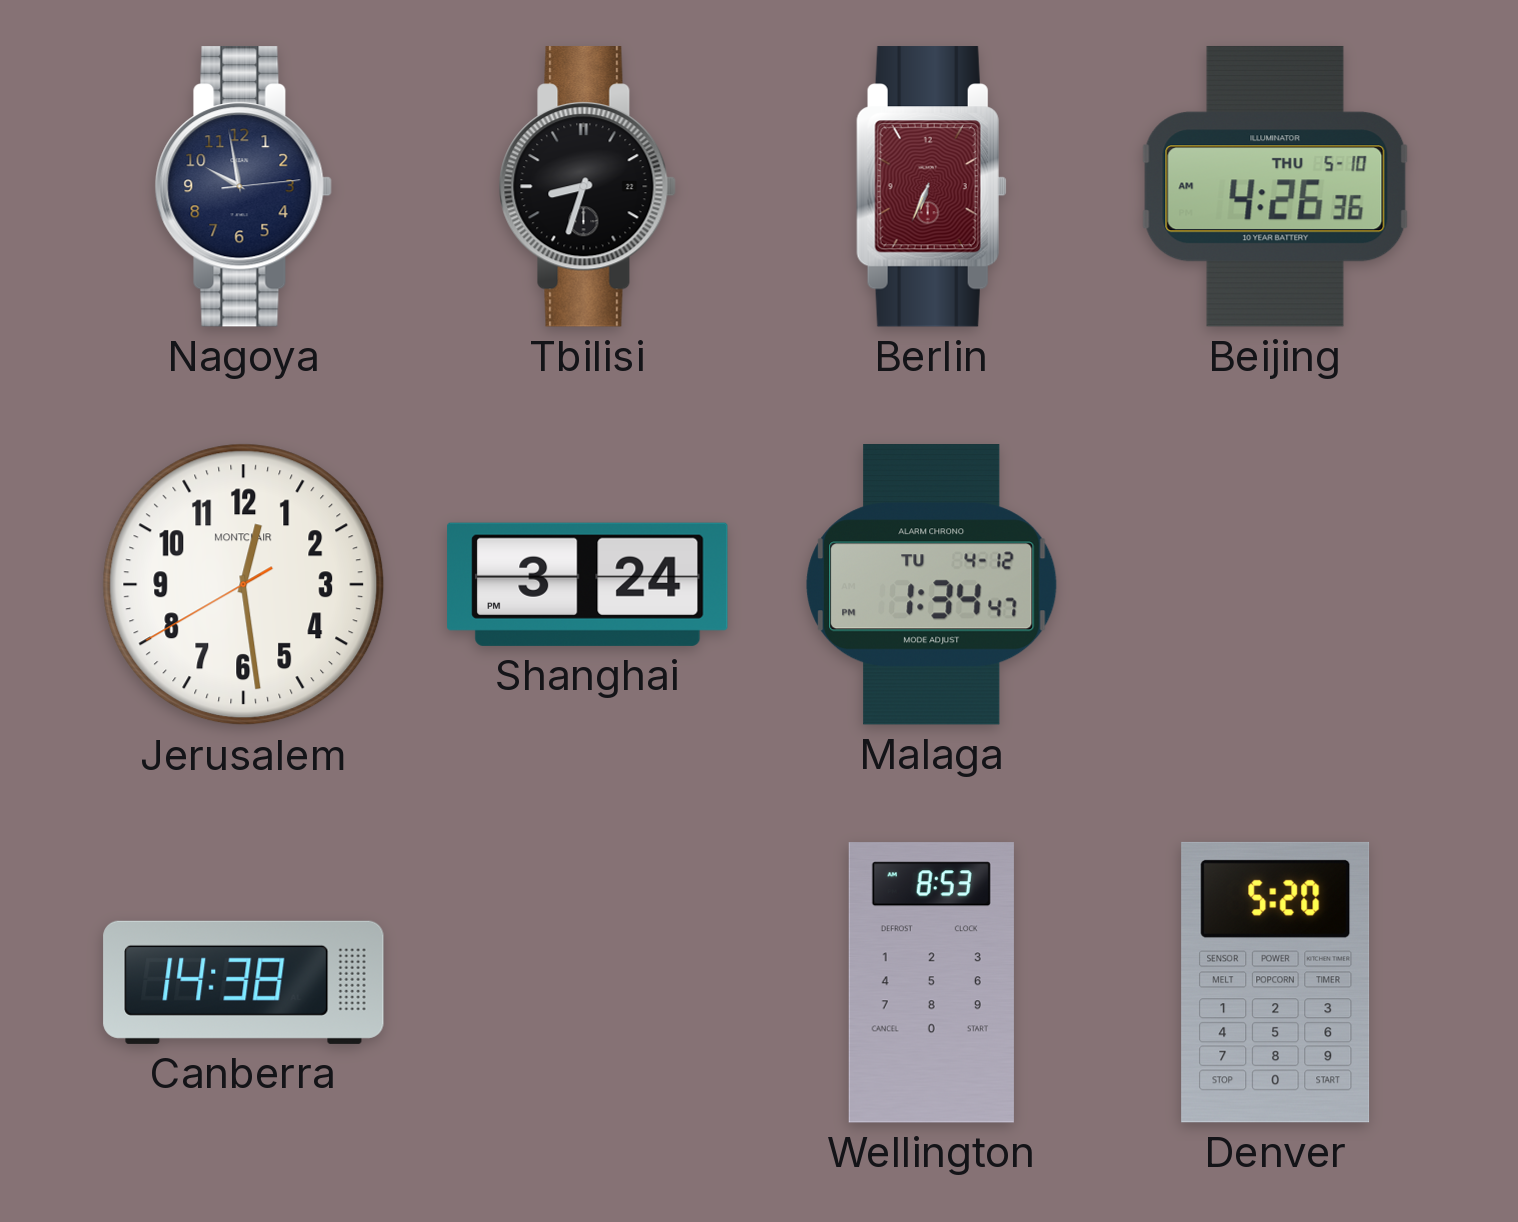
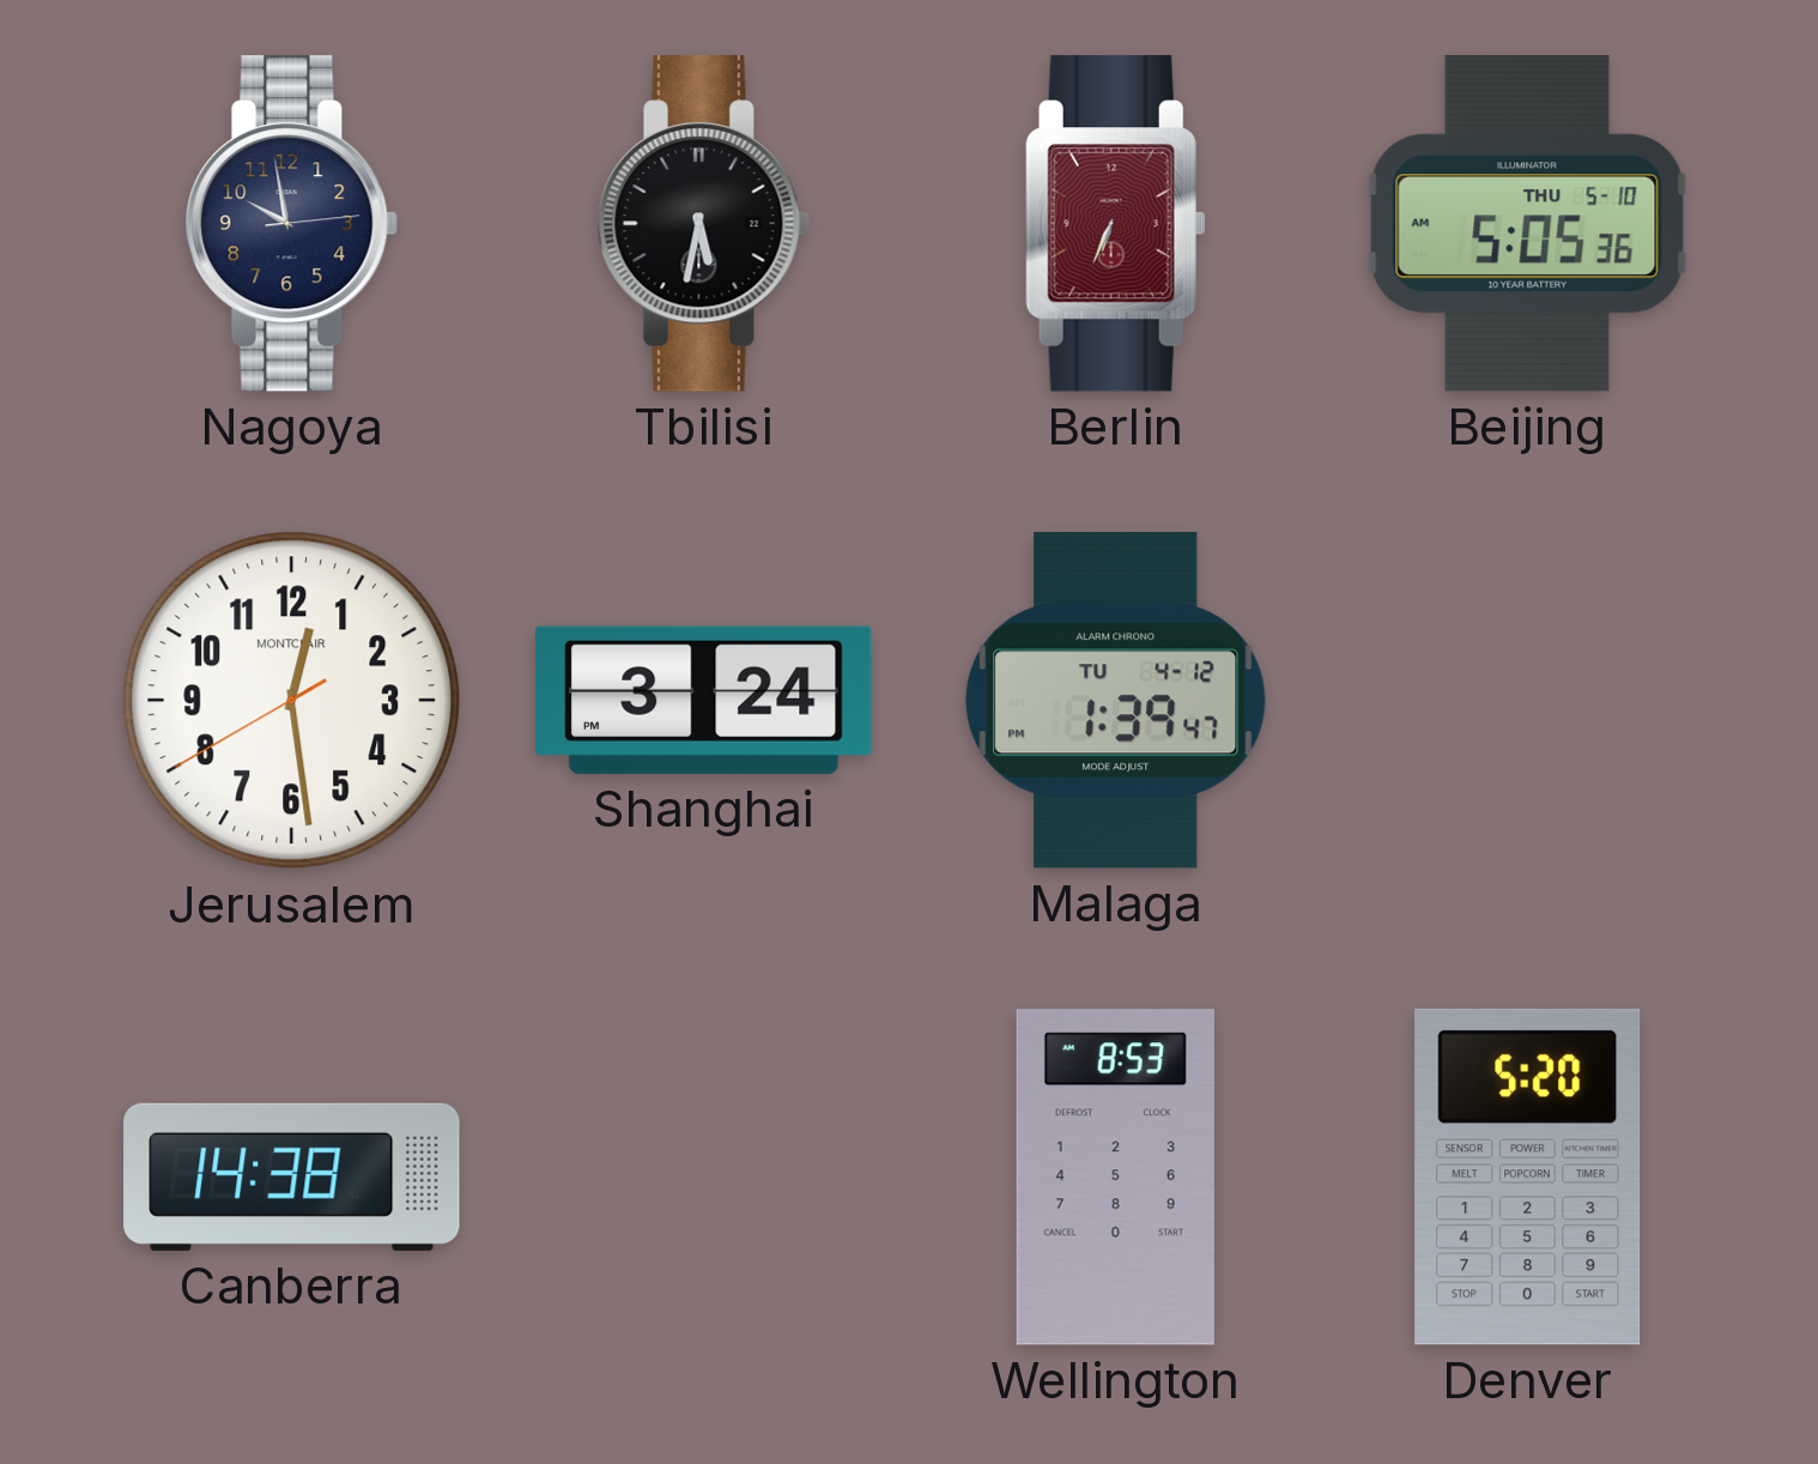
Tbilisi: 8:33 -> 5:32
Beijing: 4:26 -> 5:05
Malaga: 1:34 -> 1:39
